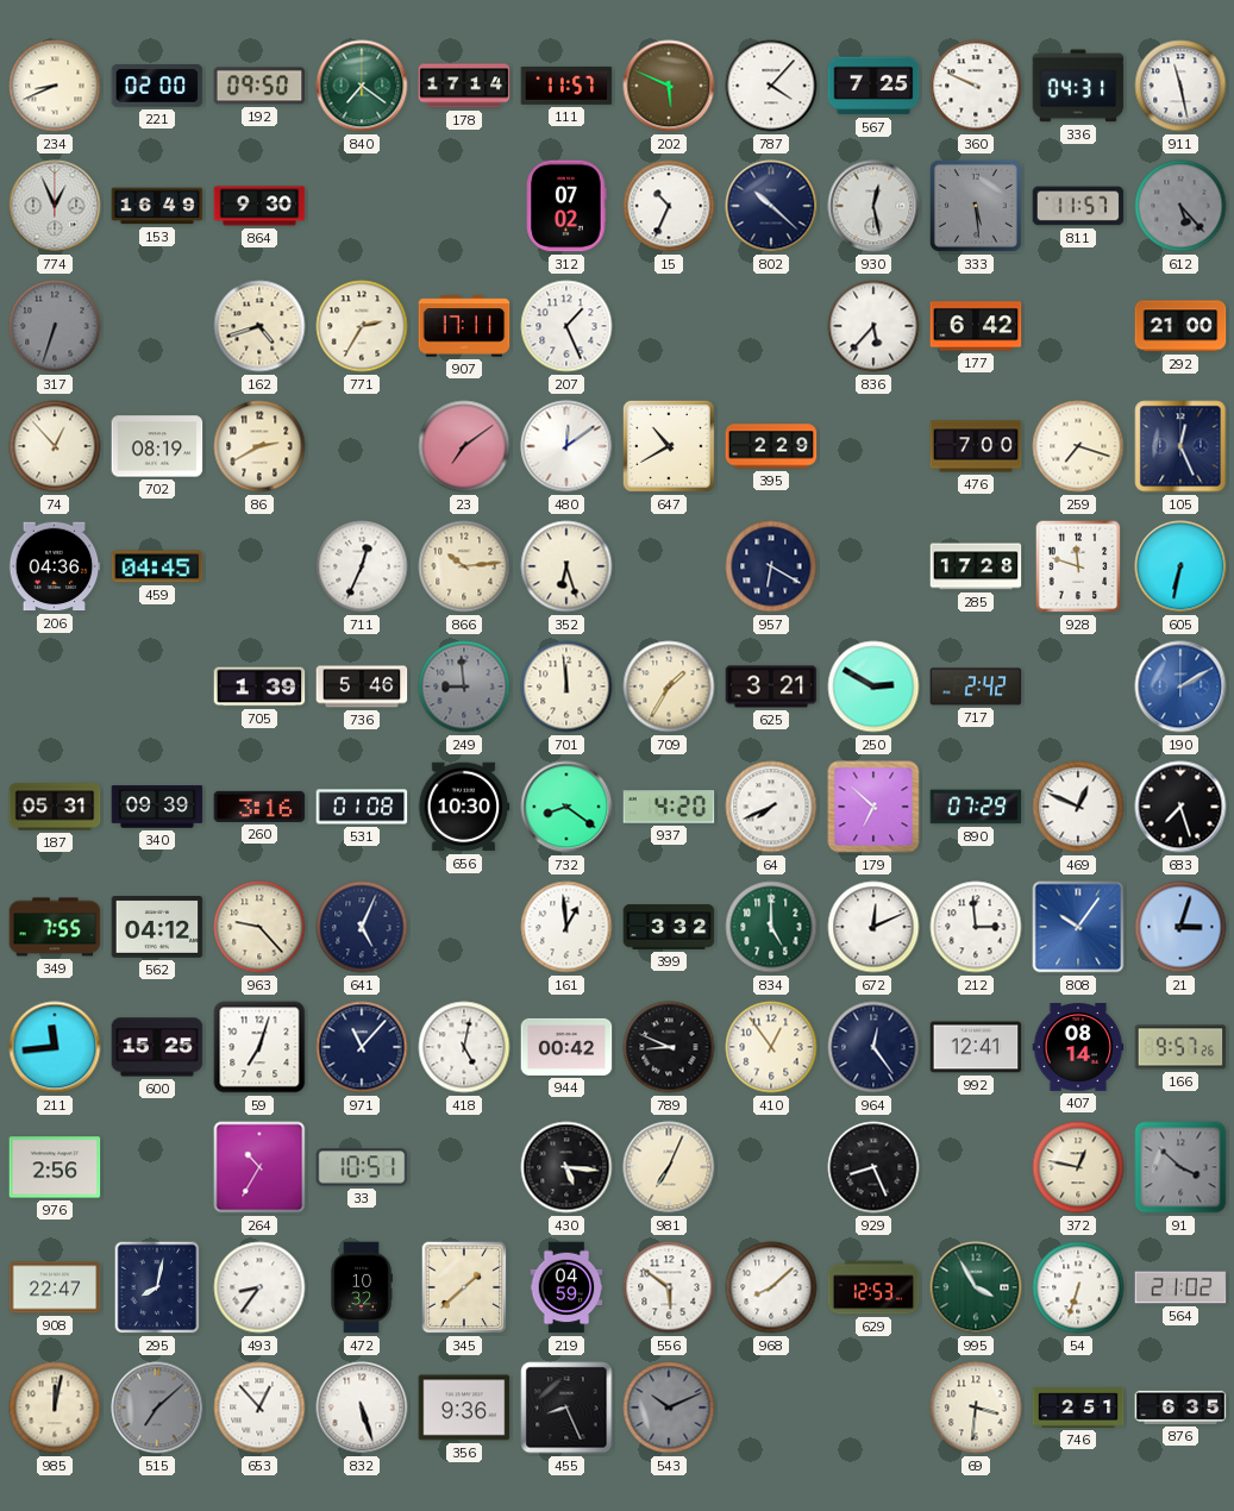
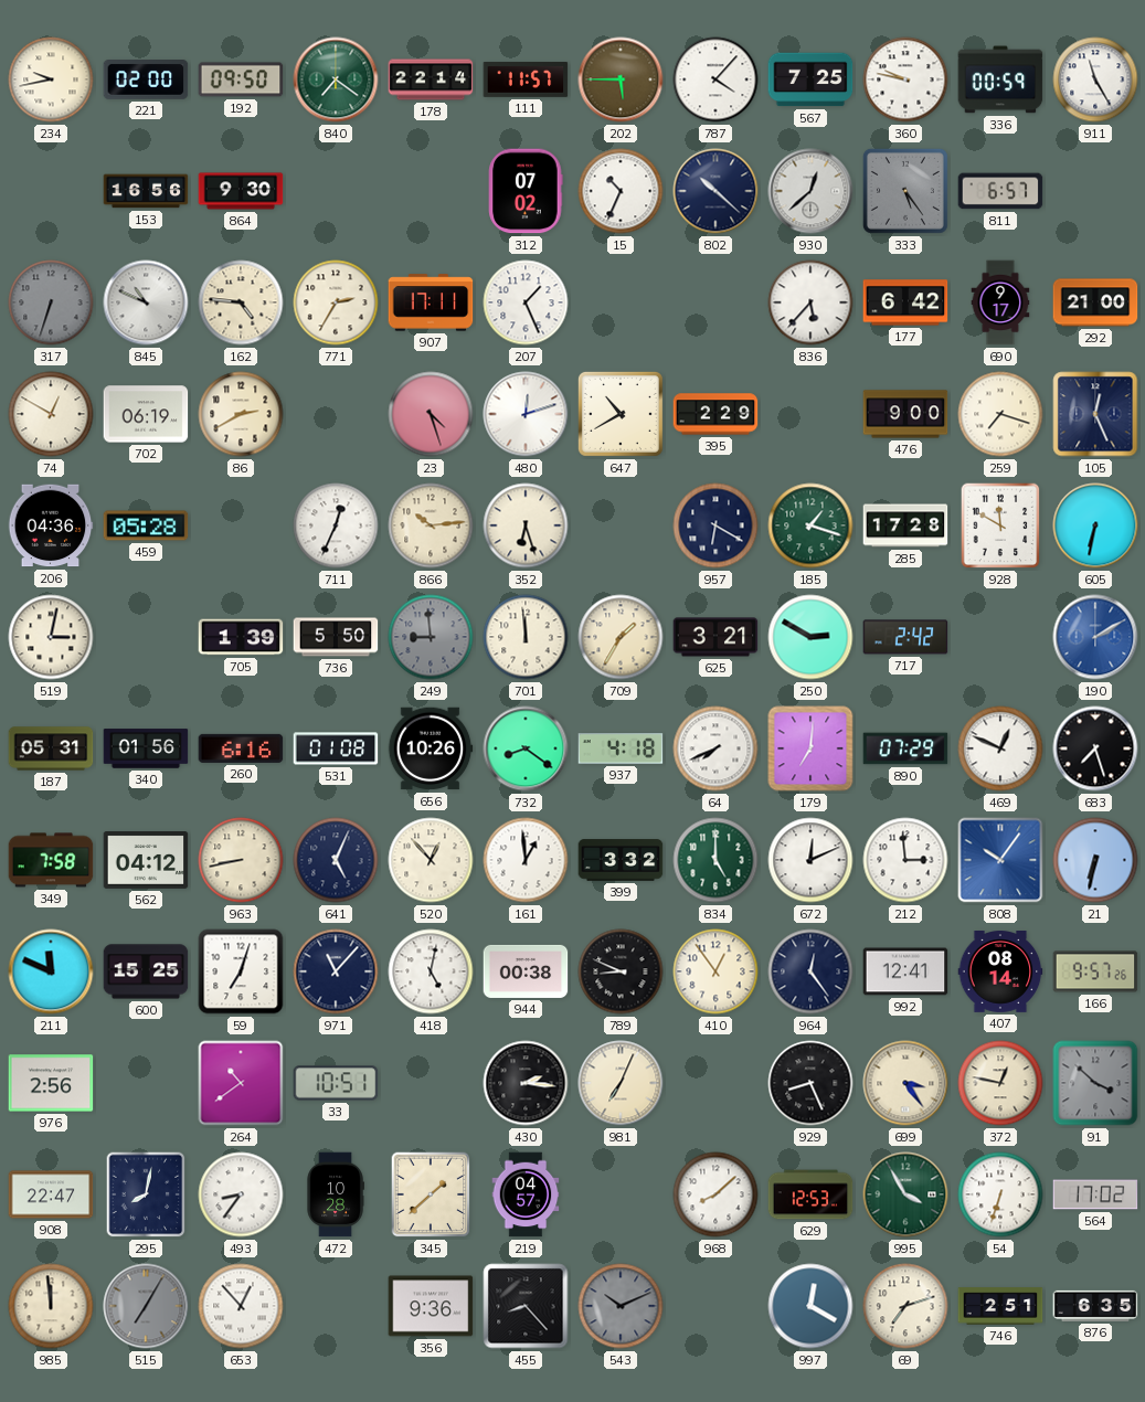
234: 8:41 -> 9:43
178: 17:14 -> 22:14
202: 5:49 -> 5:45
360: 9:49 -> 9:47
336: 04:31 -> 00:59
911: 11:28 -> 11:25
774: 12:56 -> none
153: 16:49 -> 16:56
930: 12:28 -> 12:38
333: 5:29 -> 5:24
811: 11:57 -> 6:57
612: 5:23 -> none
845: none -> 10:49
162: 4:42 -> 4:46
690: none -> 9:17
74: 12:53 -> 12:50
702: 08:19 -> 06:19
23: 7:09 -> 4:27
480: 12:09 -> 12:12
476: 7:00 -> 9:00
459: 04:45 -> 05:28
185: none -> 1:18
928: 11:48 -> 11:50
519: none -> 3:02
736: 5:46 -> 5:50
340: 09:39 -> 01:56
260: 3:16 -> 6:16
656: 10:30 -> 10:26
937: 4:20 -> 4:18
179: 6:52 -> 7:01
349: 7:55 -> 7:58
963: 9:23 -> 8:43
520: none -> 12:53
21: 3:03 -> 6:32
211: 11:44 -> 11:49
944: 00:42 -> 00:38
264: 10:35 -> 10:39
430: 5:16 -> 2:16
699: none -> 3:24
472: 10:32 -> 10:28
219: 04:59 -> 04:57
556: 5:51 -> none
564: 21:02 -> 17:02
985: 12:02 -> 11:59
515: 7:08 -> 7:05
832: 5:27 -> none
455: 8:26 -> 8:23
997: none -> 12:20
69: 3:31 -> 7:12
